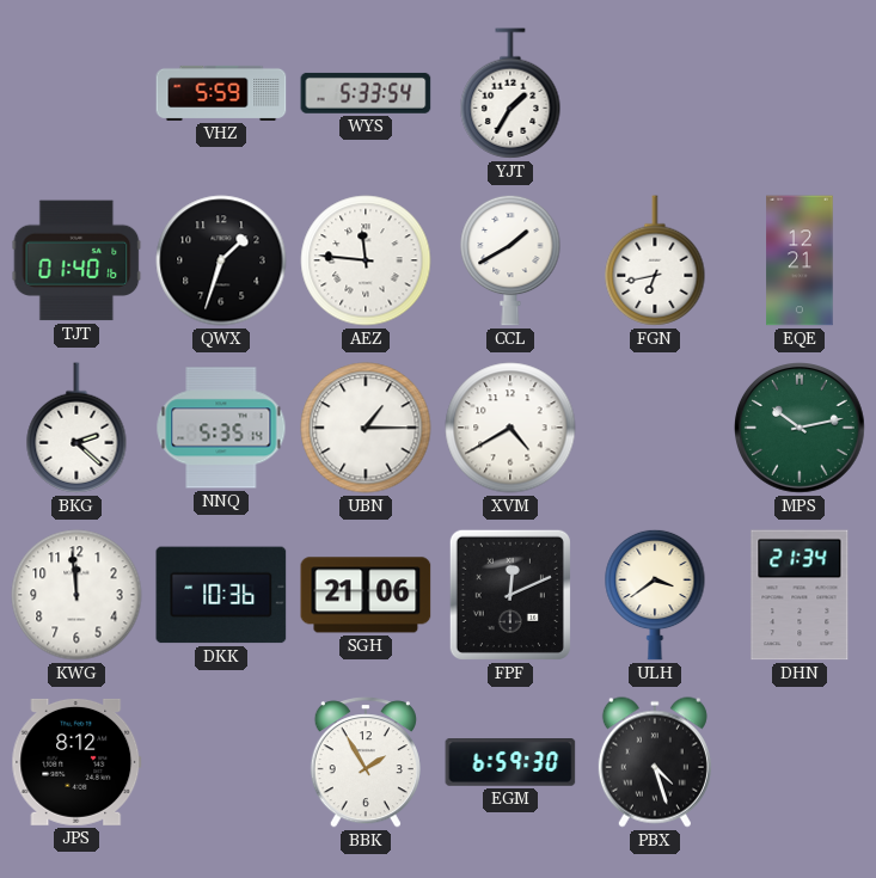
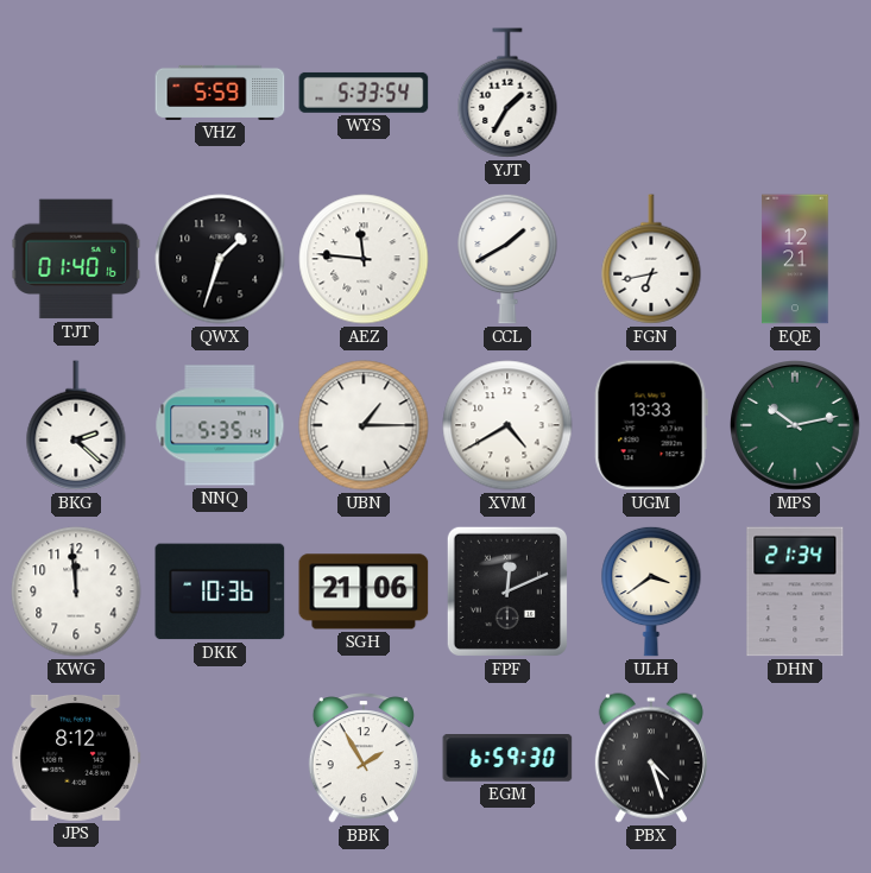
UGM: none -> 13:33
